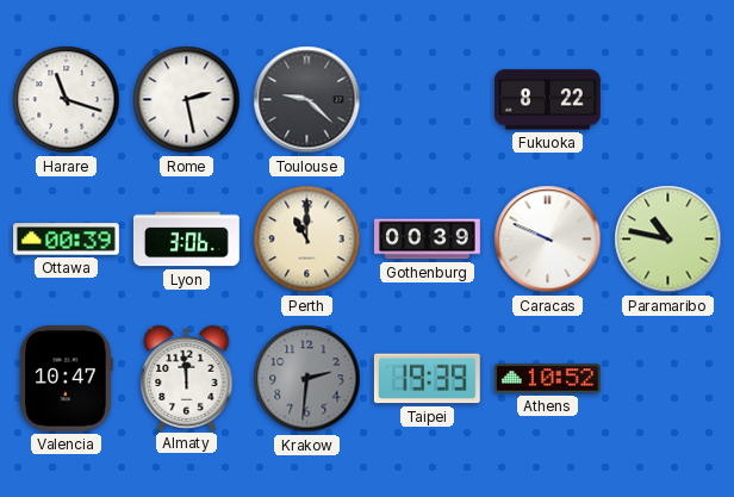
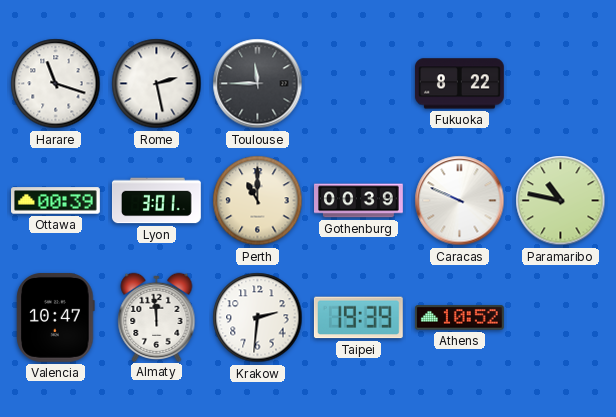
Toulouse: 9:22 -> 11:45
Lyon: 3:06 -> 3:01
Krakow dial: grey -> white
